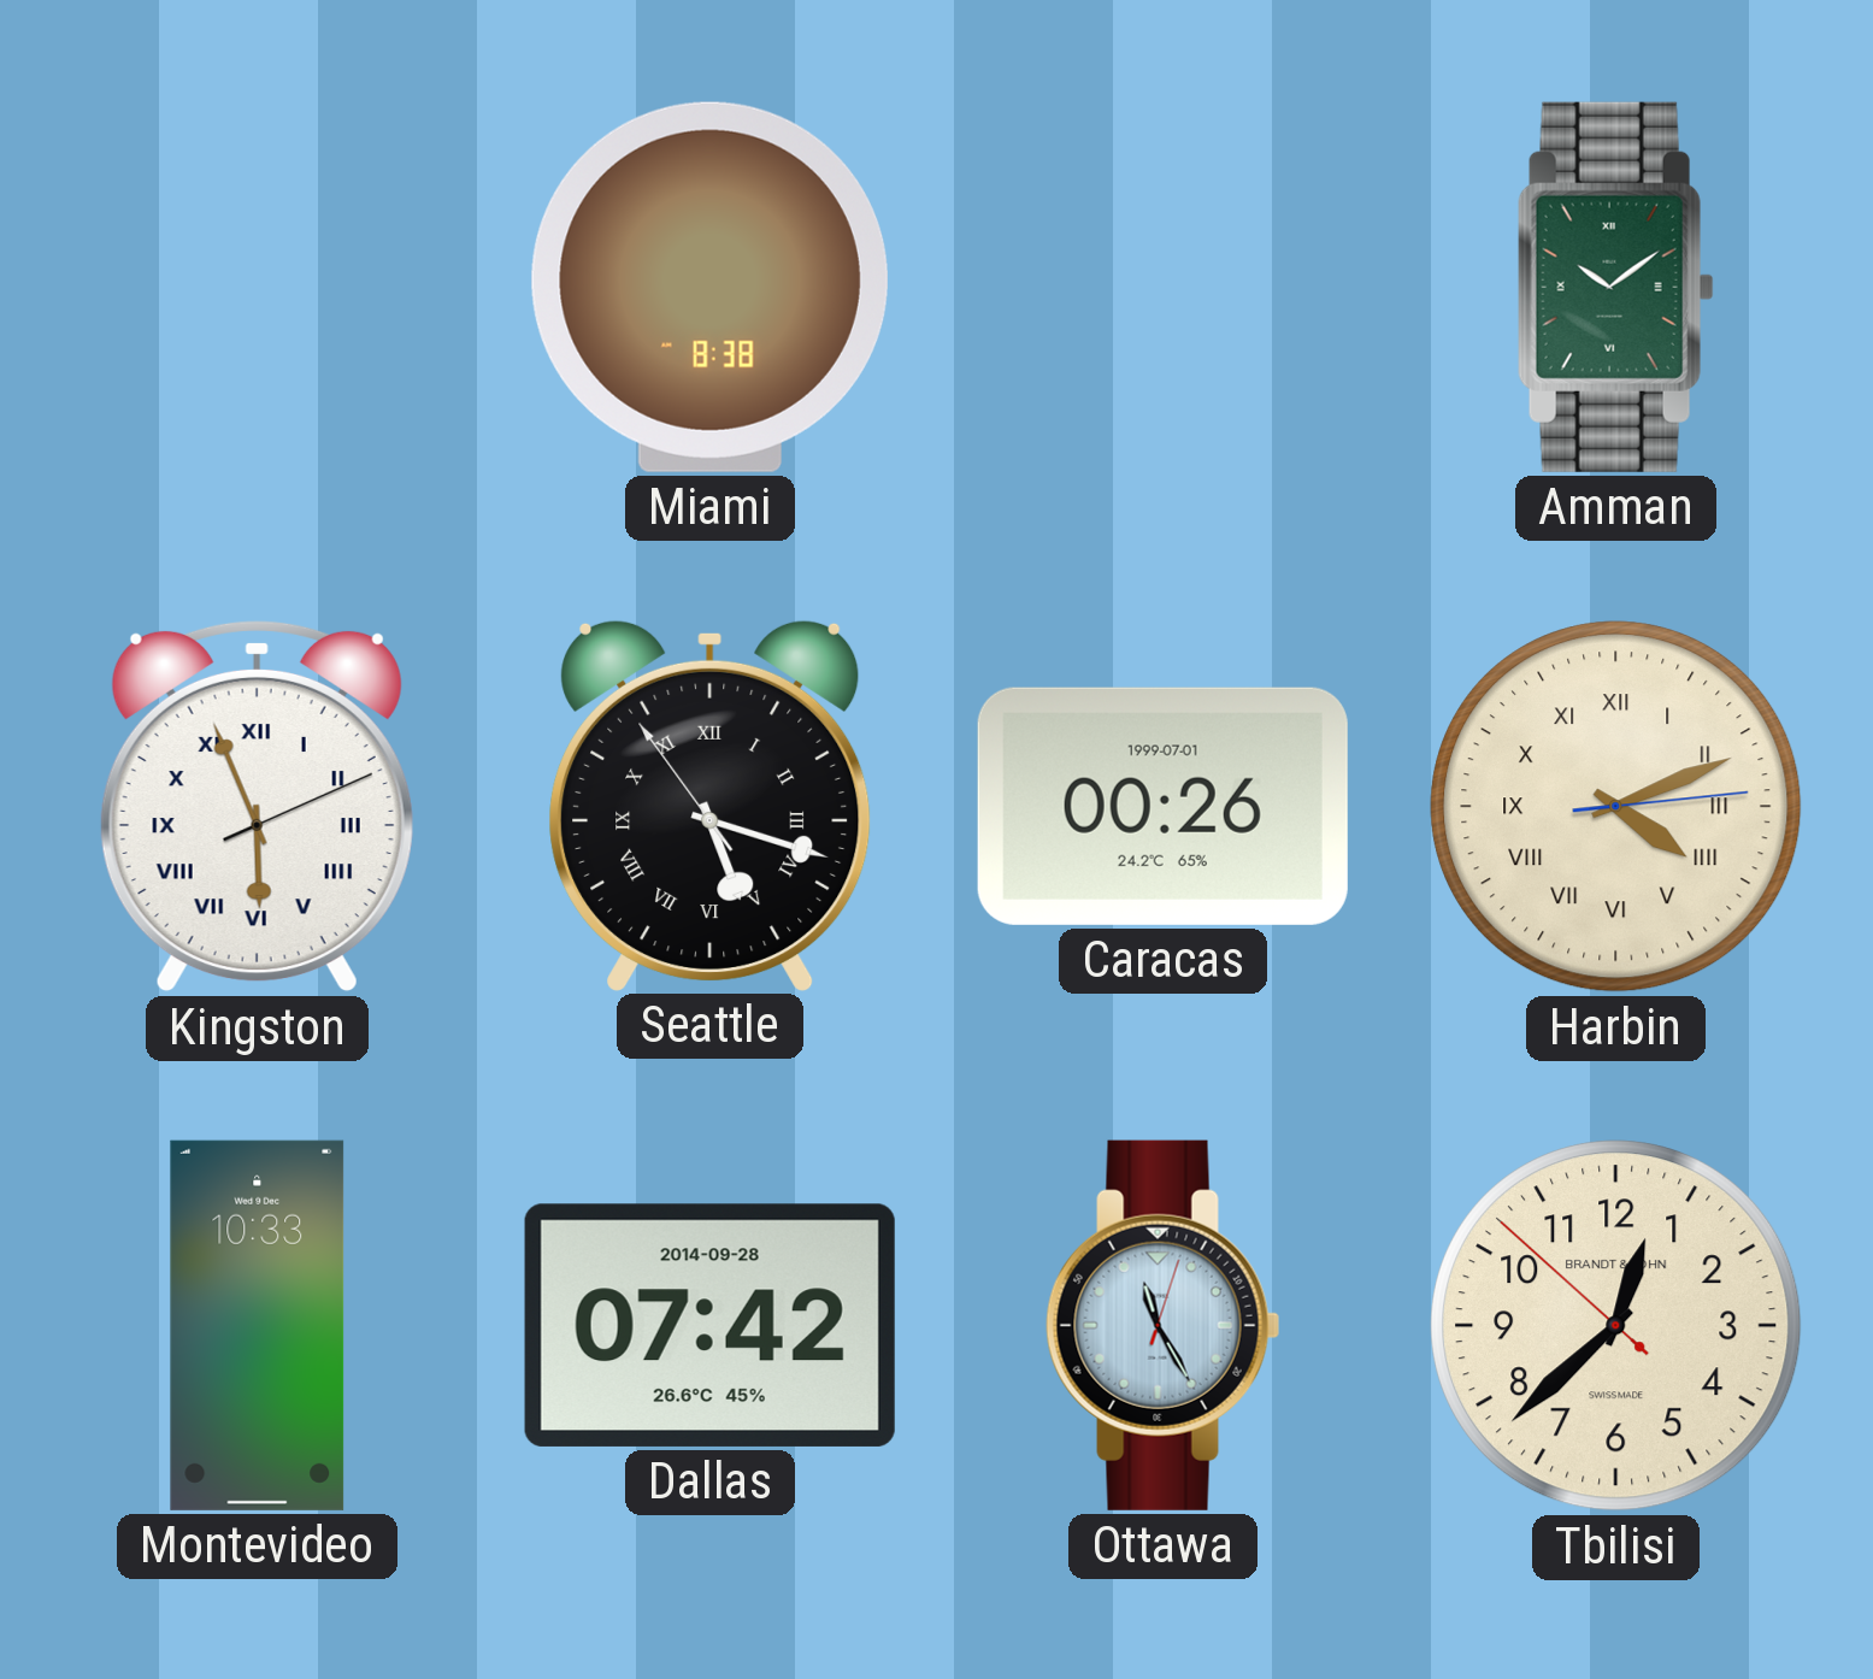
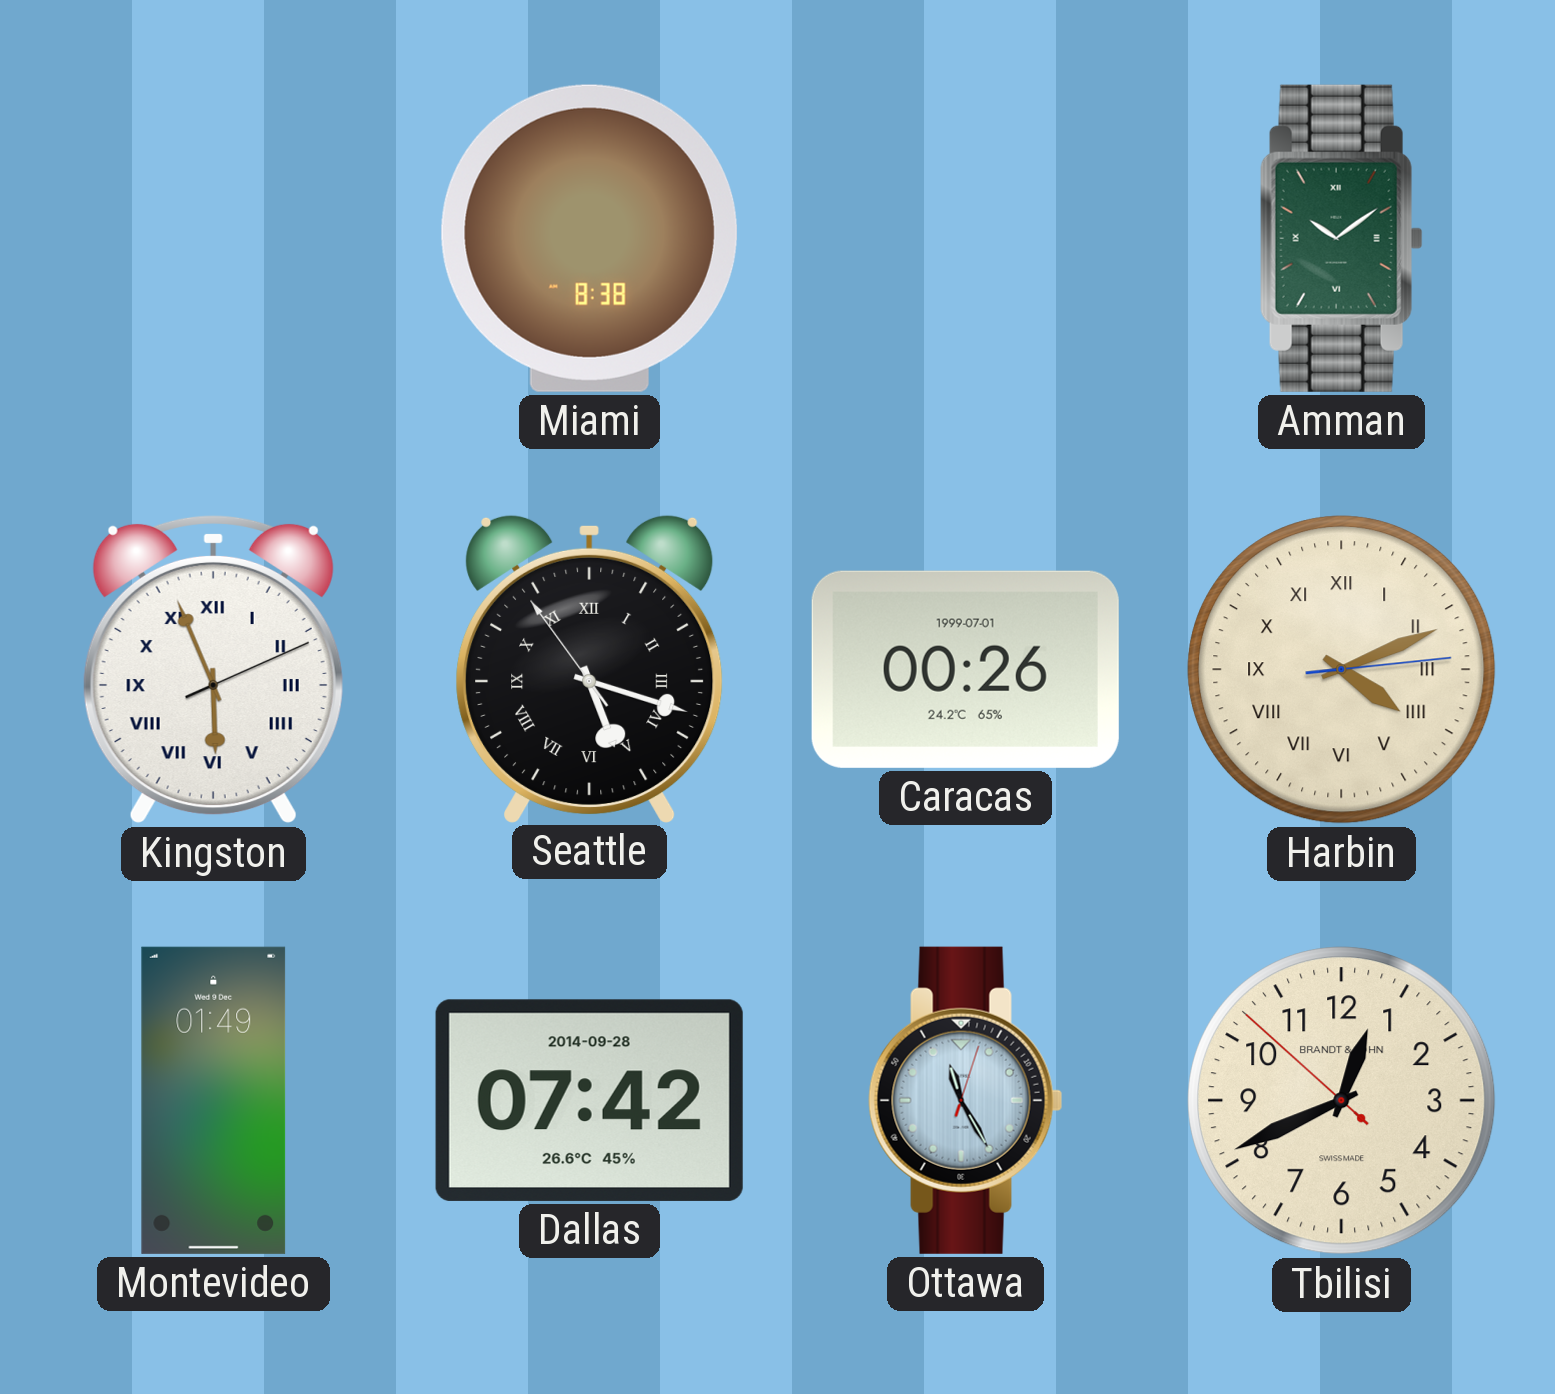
Montevideo: 10:33 -> 01:49
Tbilisi: 12:37 -> 12:40
